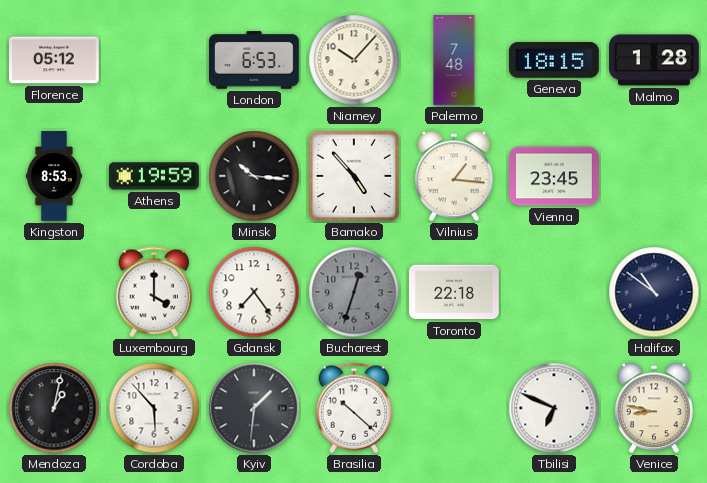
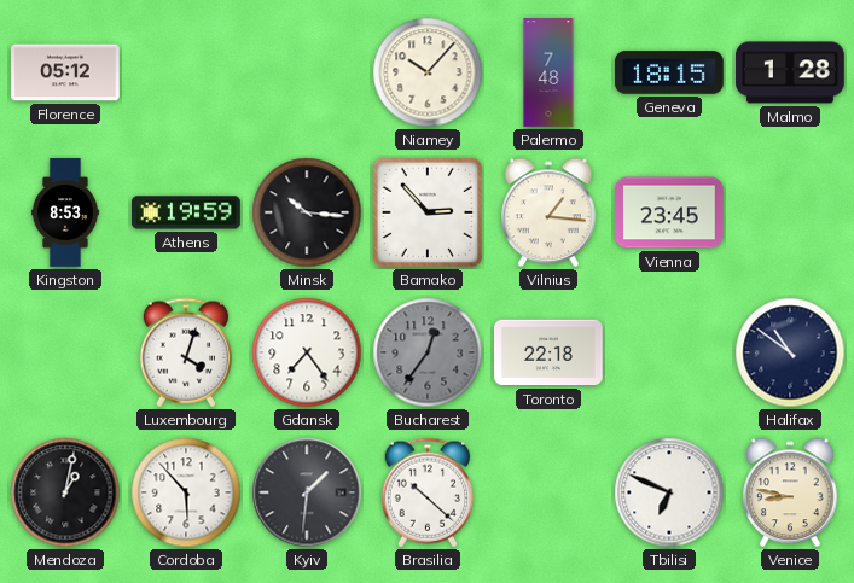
London: 6:53 -> none
Bamako: 4:53 -> 2:53
Luxembourg: 4:00 -> 4:03
Bucharest: 12:33 -> 12:36
